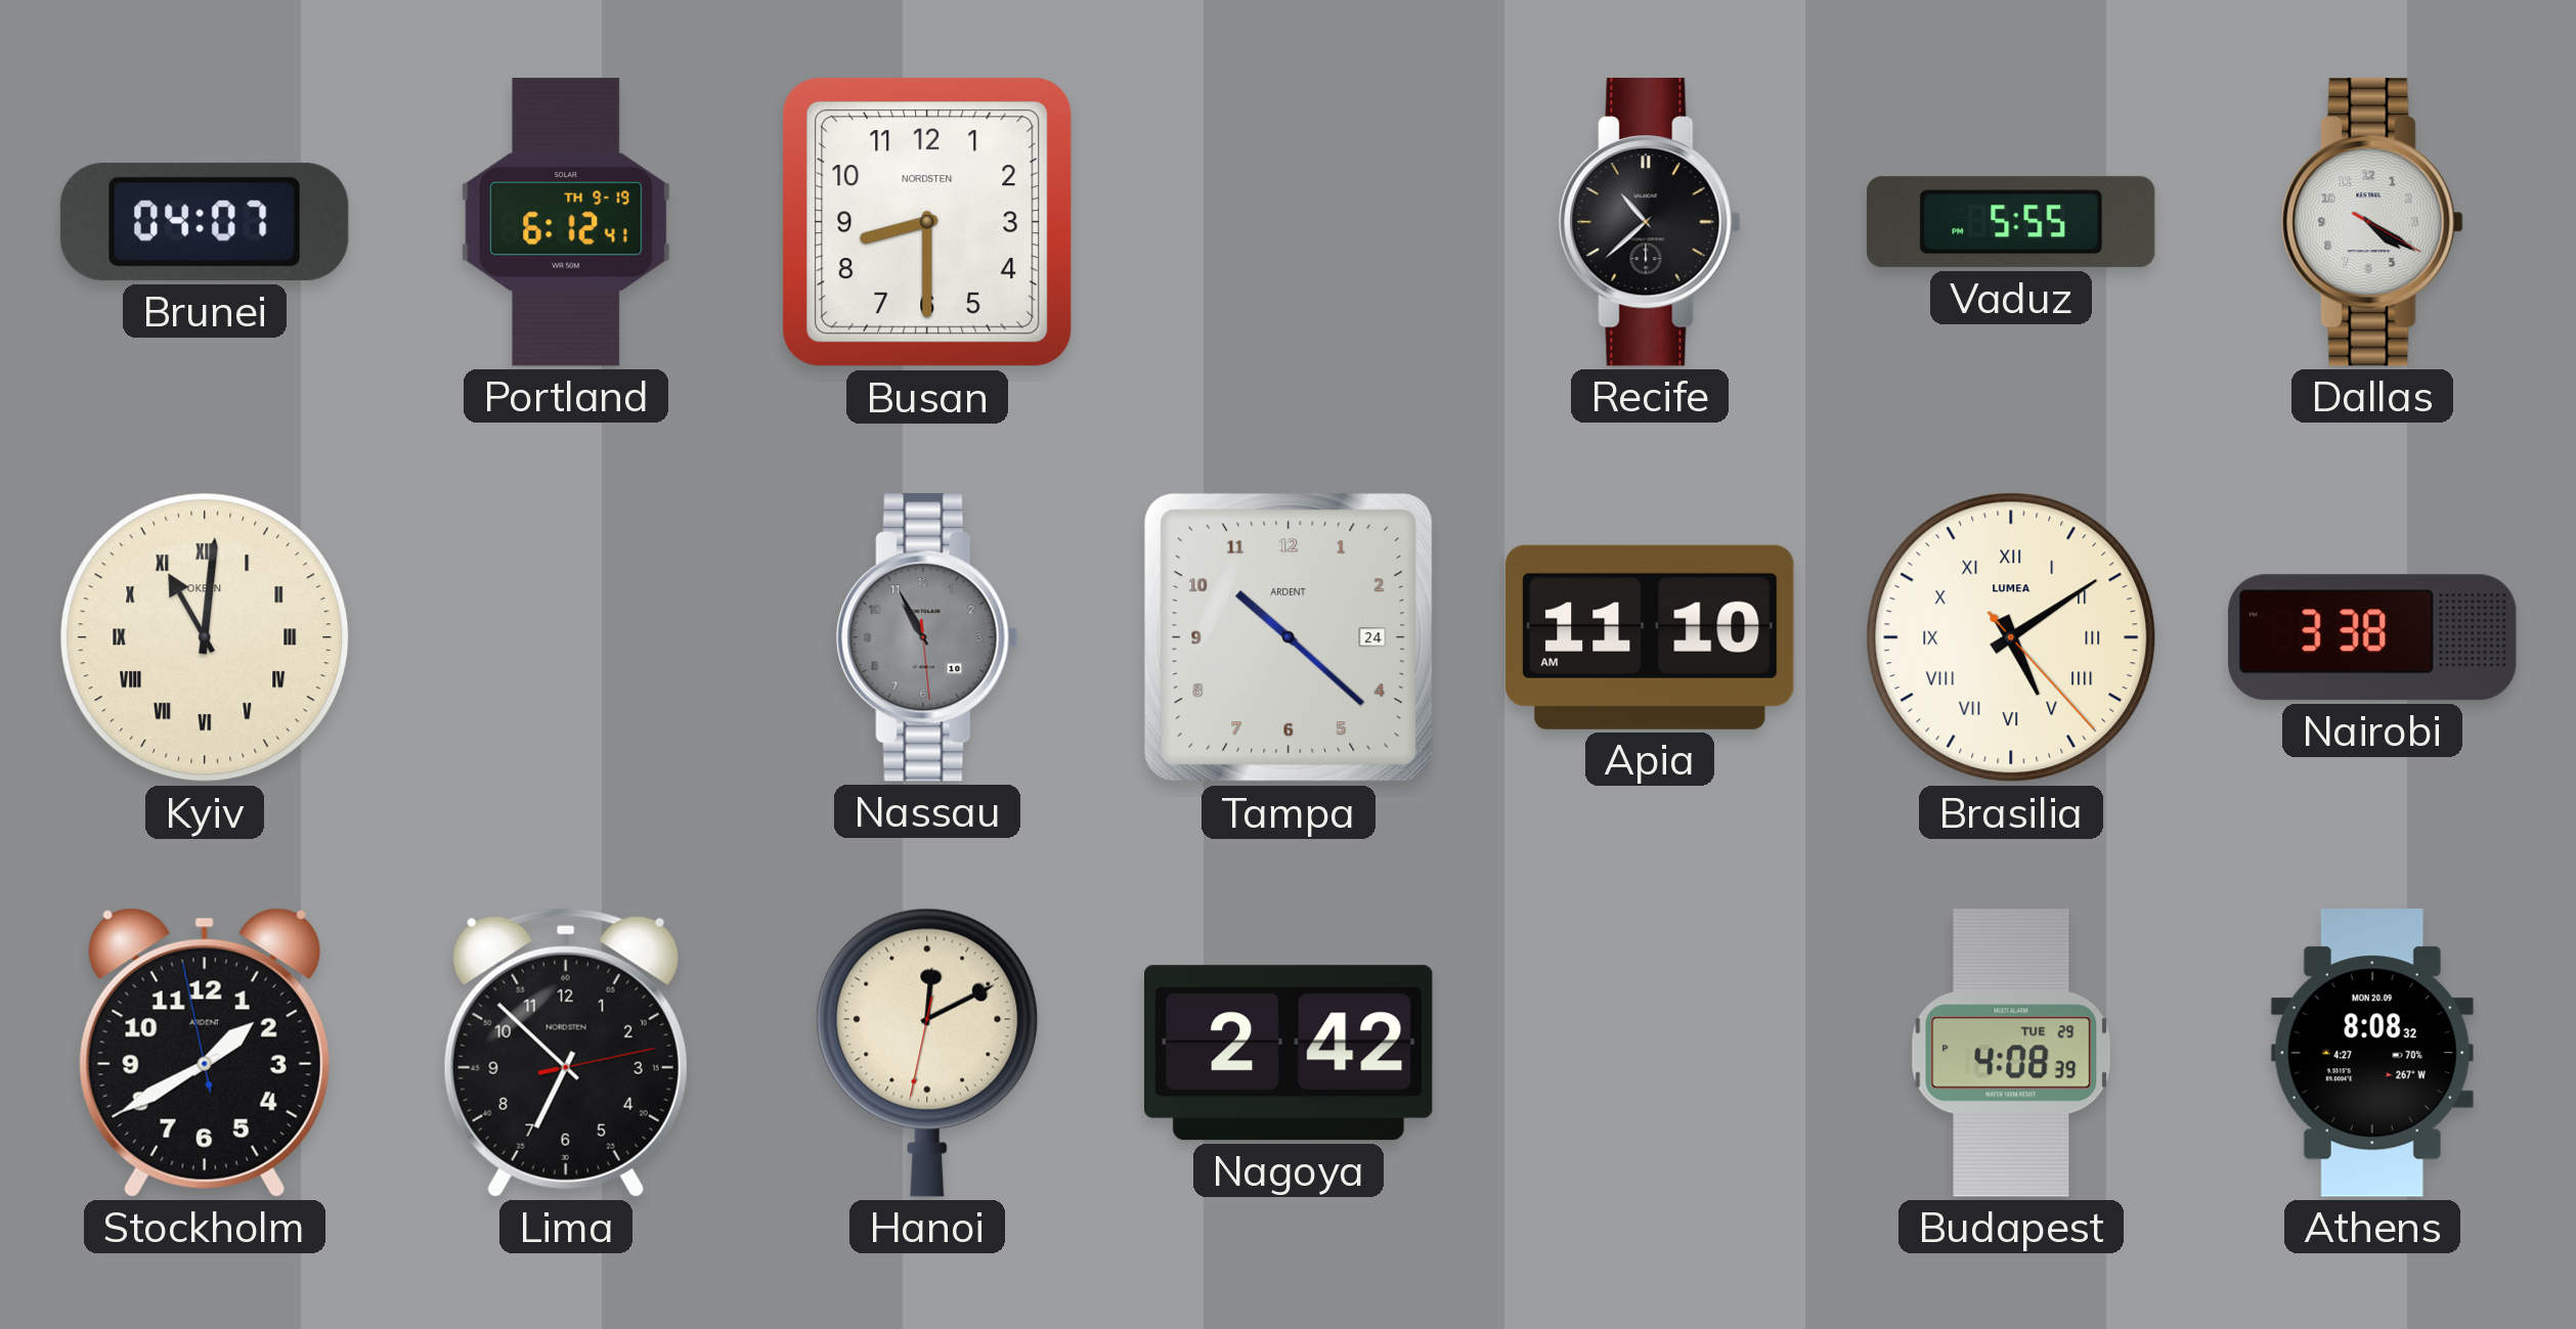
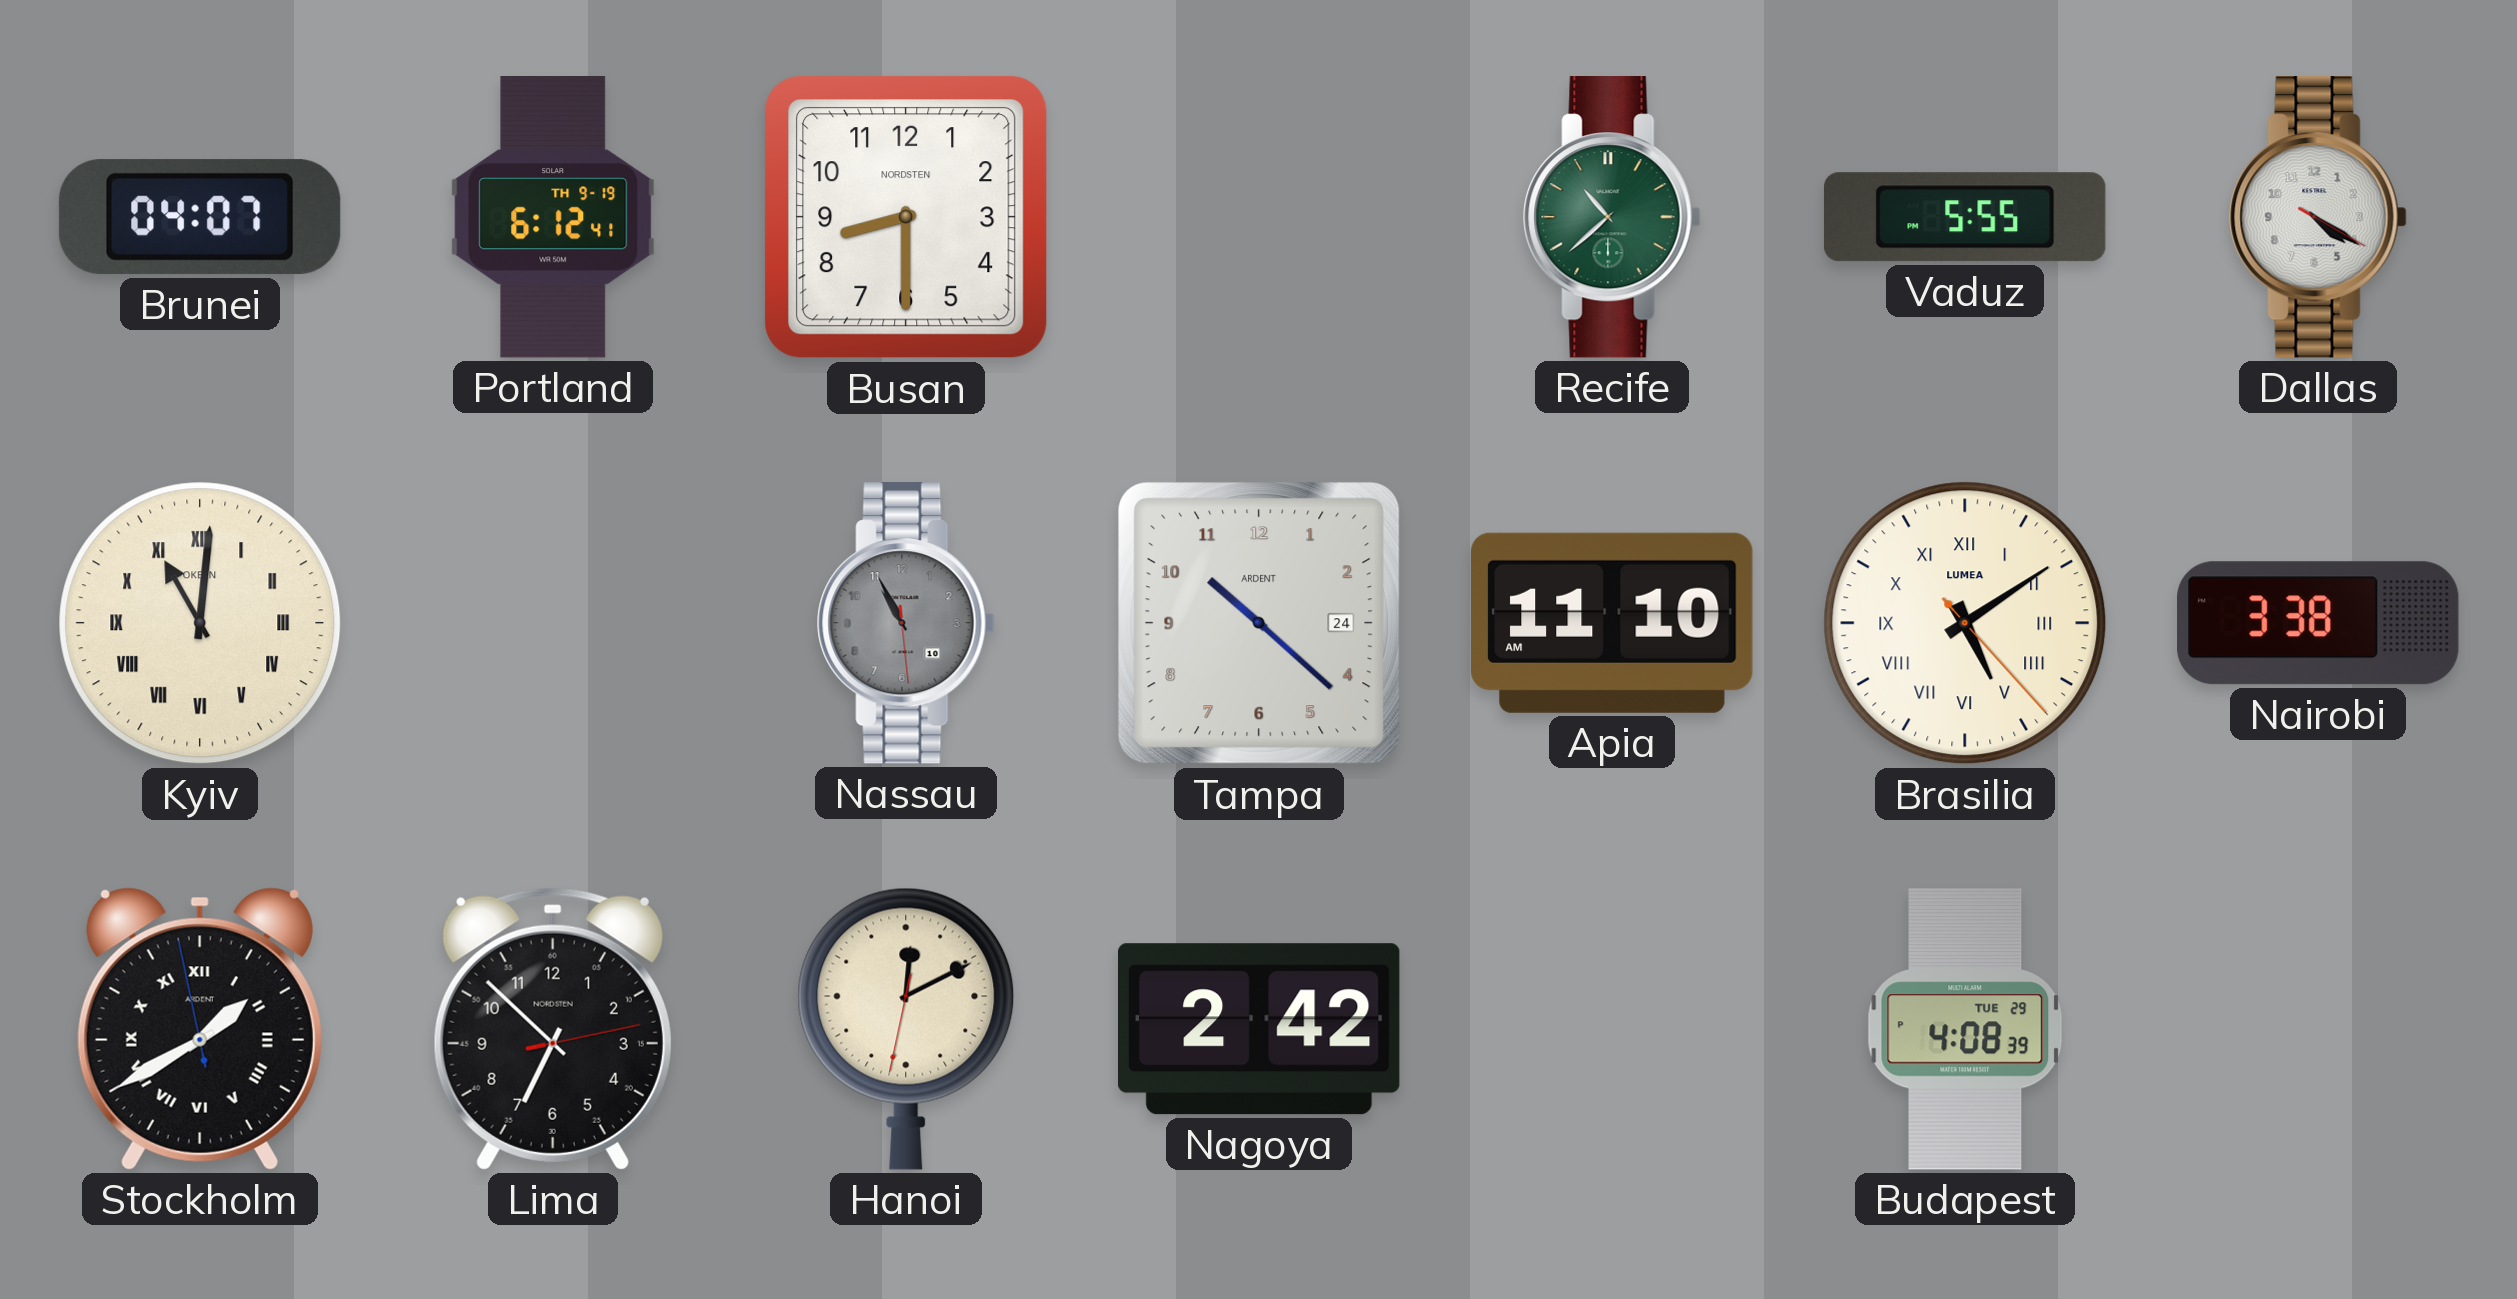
Recife dial: black -> green
Stockholm numerals: Arabic -> Roman
Athens: 8:08 -> none
